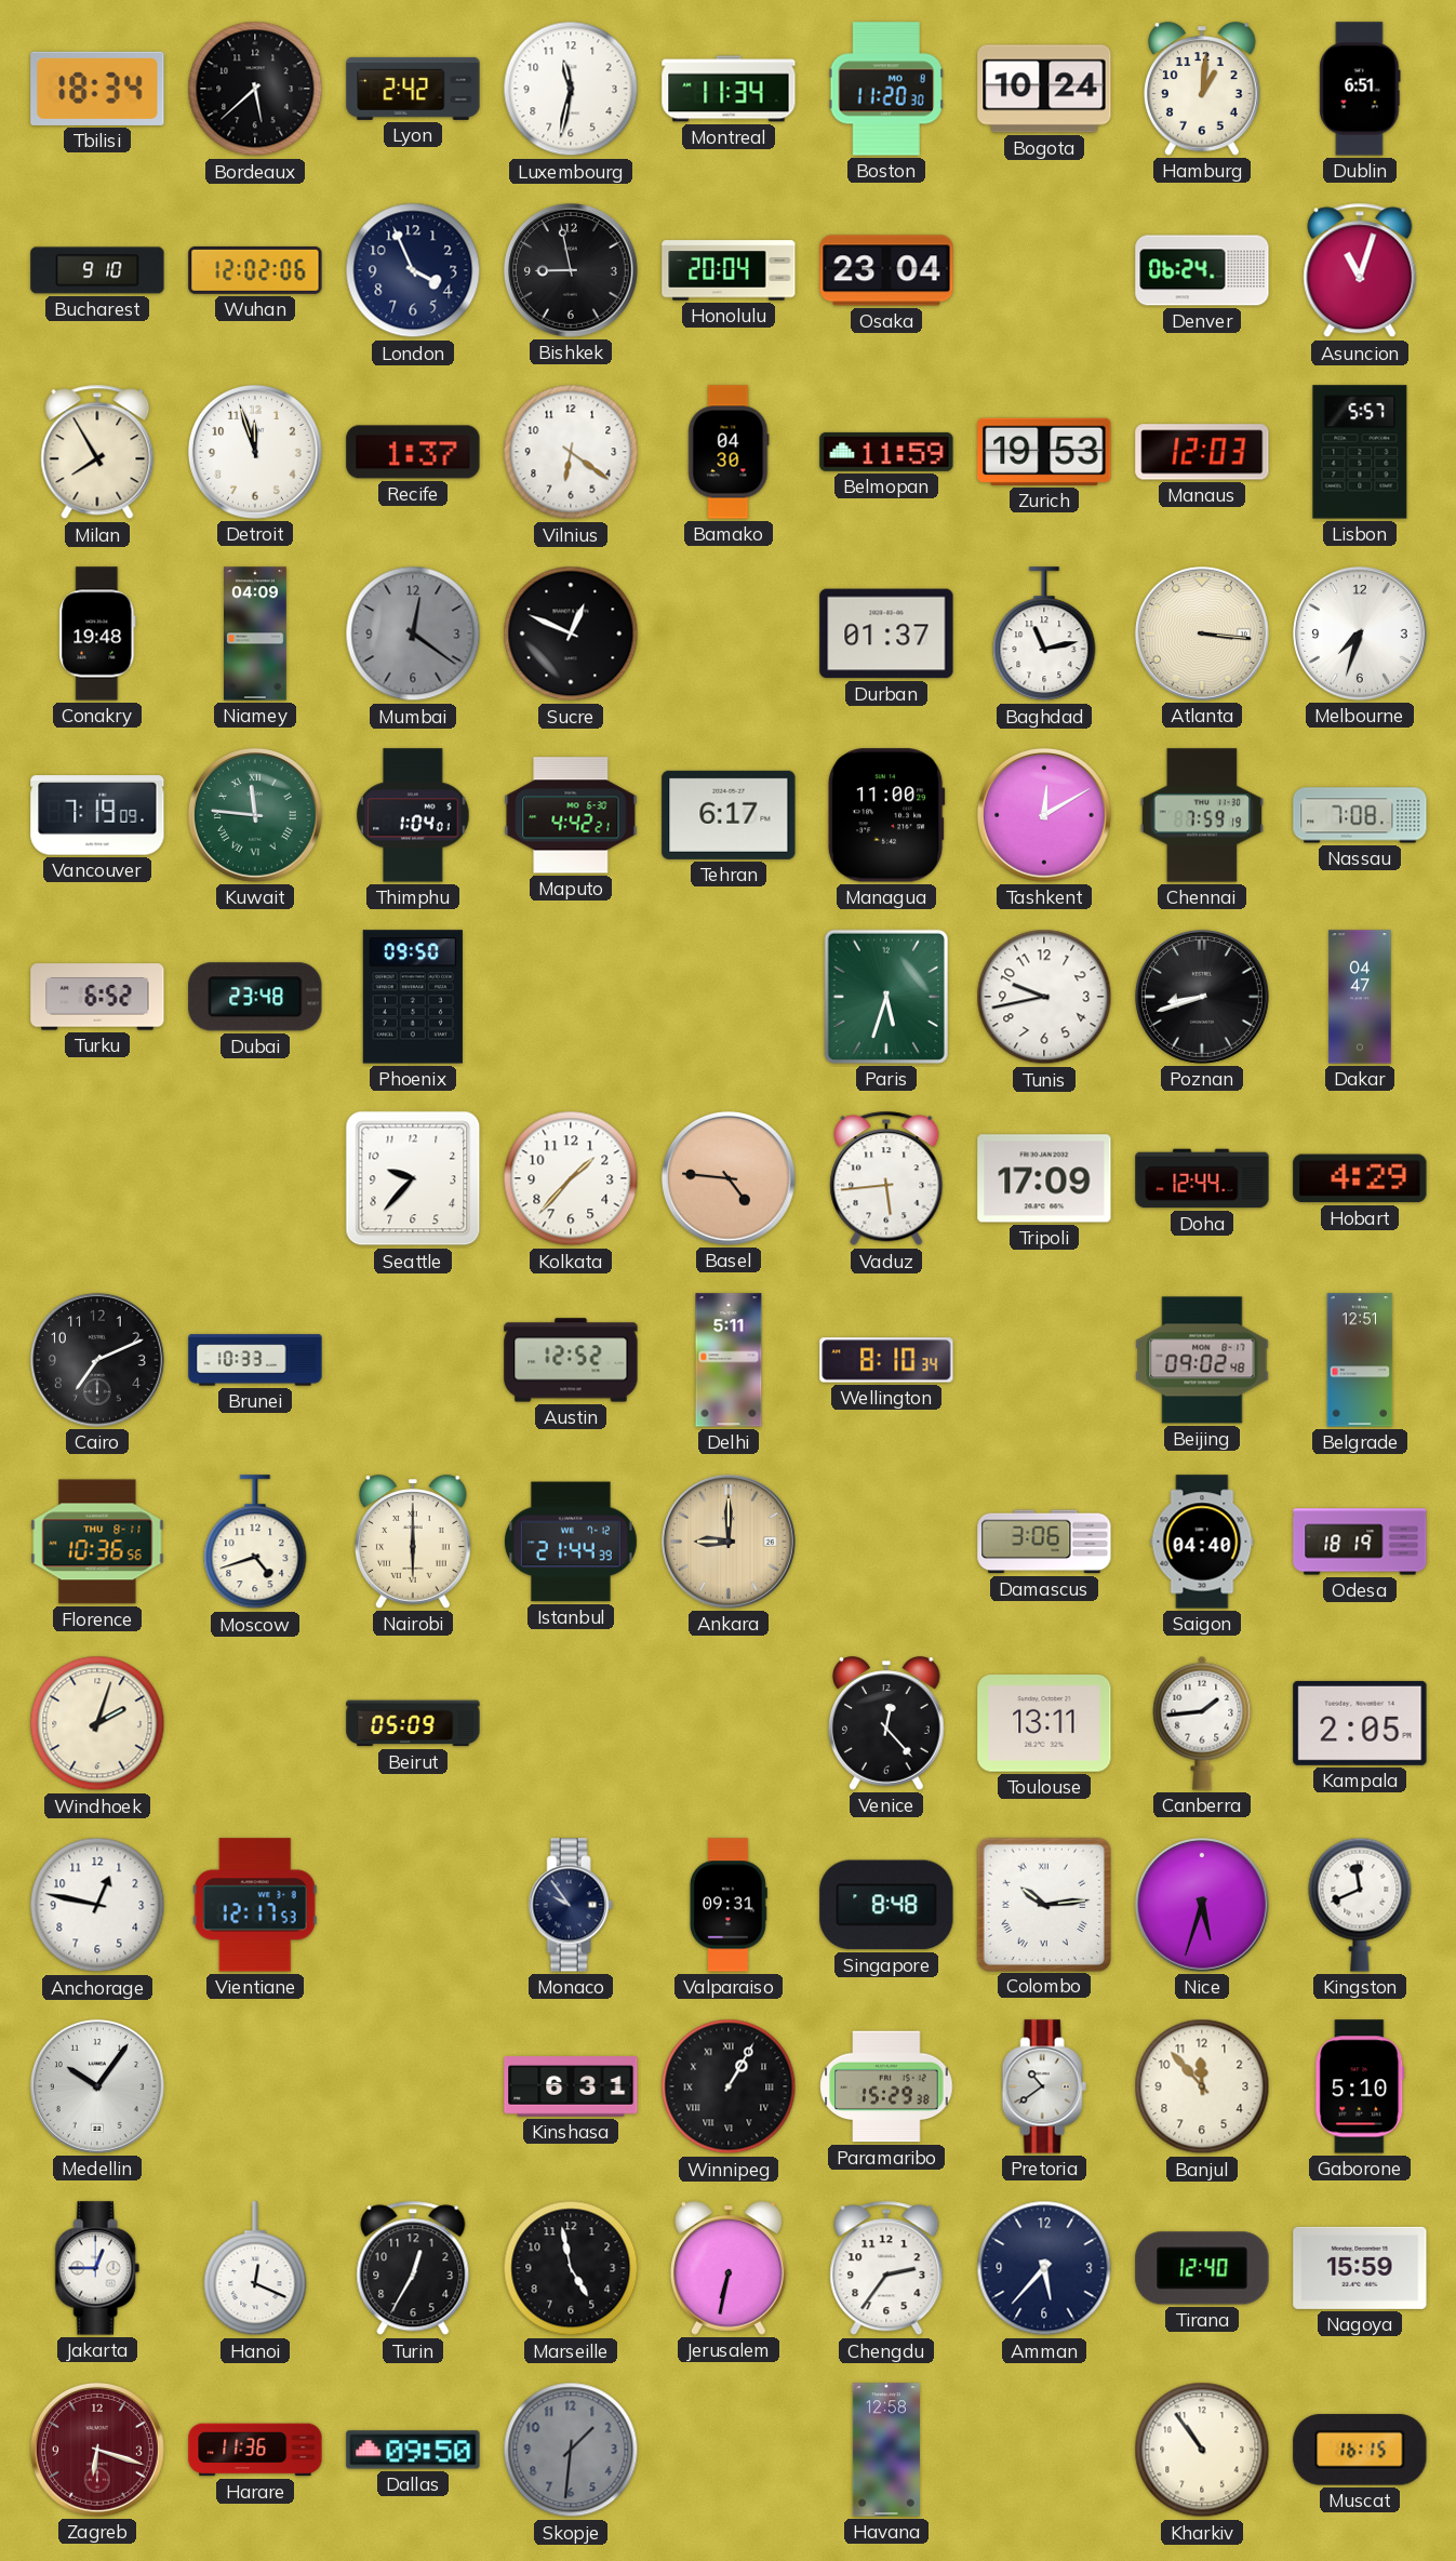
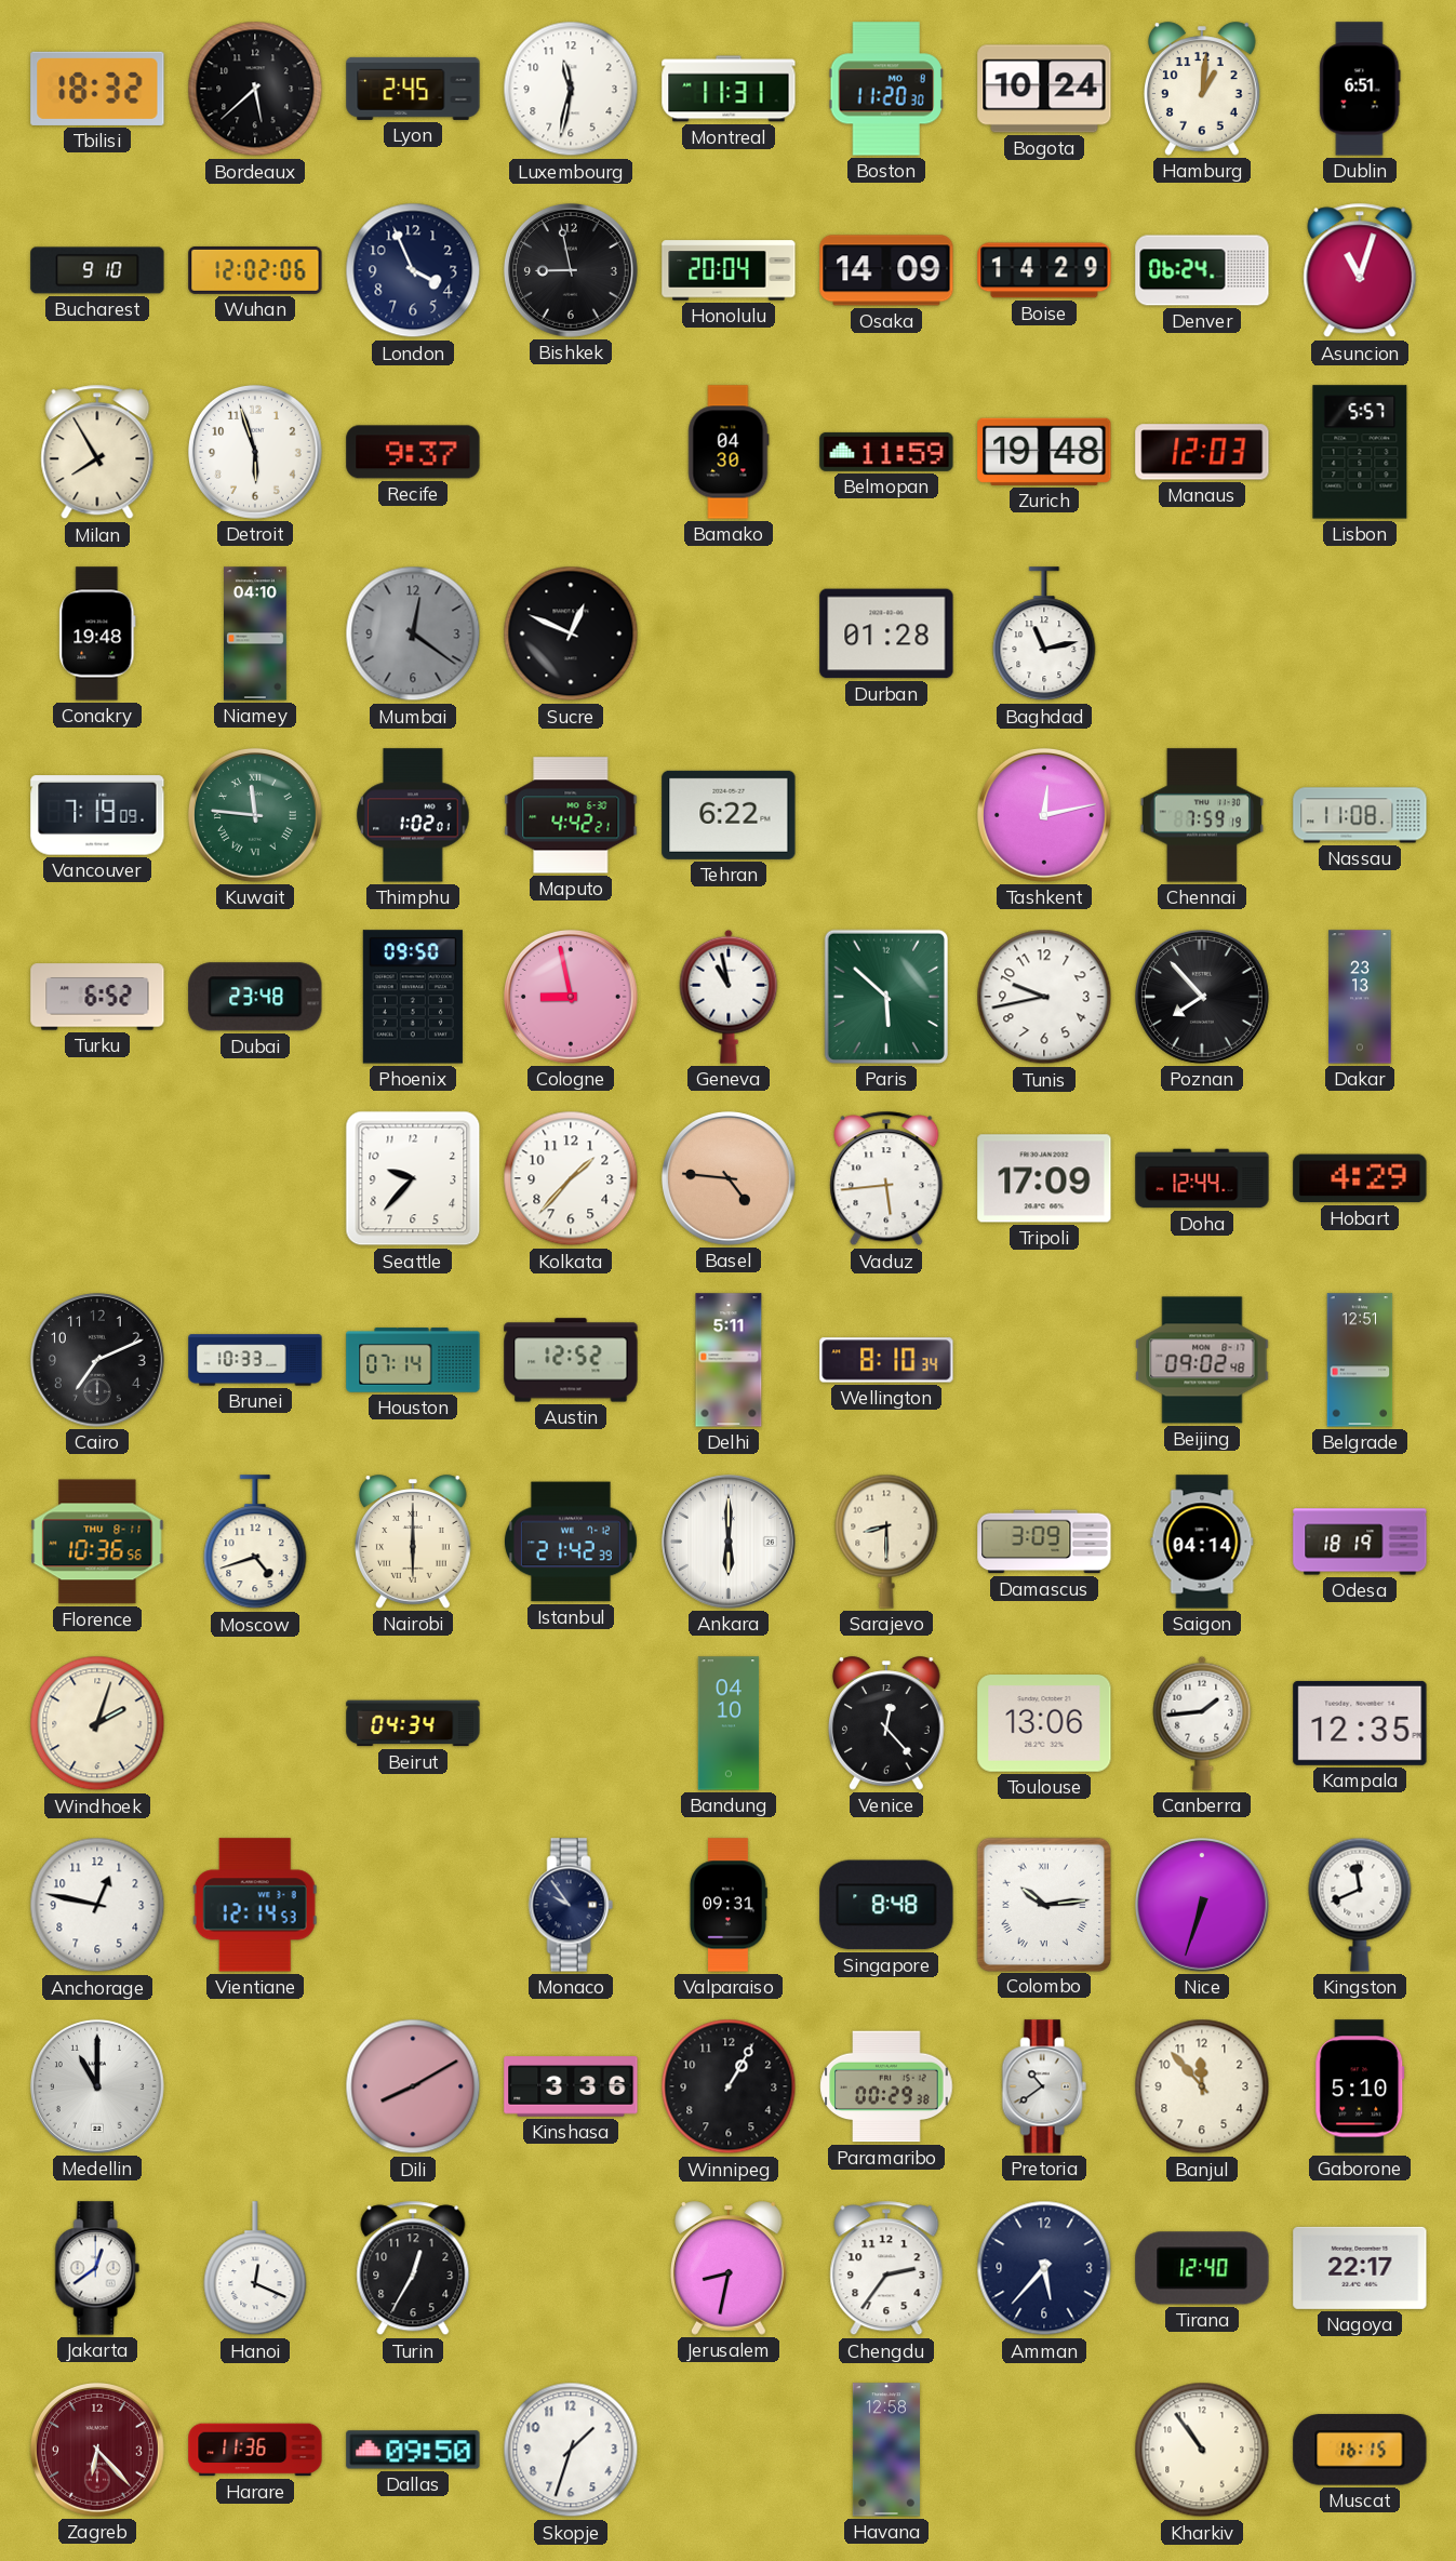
Tbilisi: 18:34 -> 18:32
Lyon: 2:42 -> 2:45
Montreal: 11:34 -> 11:31
Osaka: 23:04 -> 14:09
Boise: none -> 14:29
Detroit: 11:57 -> 5:57
Recife: 1:37 -> 9:37
Vilnius: 6:21 -> none
Zurich: 19:53 -> 19:48
Niamey: 04:09 -> 04:10
Durban: 01:37 -> 01:28
Atlanta: 3:16 -> none
Melbourne: 7:33 -> none
Thimphu: 1:04 -> 1:02
Tehran: 6:17 -> 6:22
Managua: 11:00 -> none
Tashkent: 12:10 -> 12:13
Nassau: 7:08 -> 11:08
Cologne: none -> 8:58
Geneva: none -> 10:58
Paris: 5:33 -> 5:52
Poznan: 8:42 -> 7:53
Dakar: 04:47 -> 23:13
Houston: none -> 07:14
Istanbul: 21:44 -> 21:42
Ankara: 9:00 -> 6:00
Ankara dial: champagne -> white
Sarajevo: none -> 8:30
Damascus: 3:06 -> 3:09
Saigon: 04:40 -> 04:14
Beirut: 05:09 -> 04:34
Bandung: none -> 04:10
Toulouse: 13:11 -> 13:06
Kampala: 2:05 -> 12:35
Vientiane: 12:17 -> 12:14
Nice: 5:33 -> 6:33
Medellin: 10:06 -> 11:00
Dili: none -> 8:10
Kinshasa: 6:31 -> 3:36
Winnipeg numerals: Roman -> Arabic
Paramaribo: 15:29 -> 00:29
Jakarta: 12:45 -> 12:39
Marseille: 4:58 -> none
Jerusalem: 6:32 -> 8:32
Nagoya: 15:59 -> 22:17
Zagreb: 6:18 -> 6:23
Skopje: 1:31 -> 1:33
Skopje dial: grey -> white
